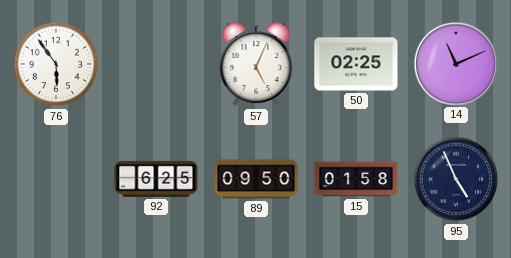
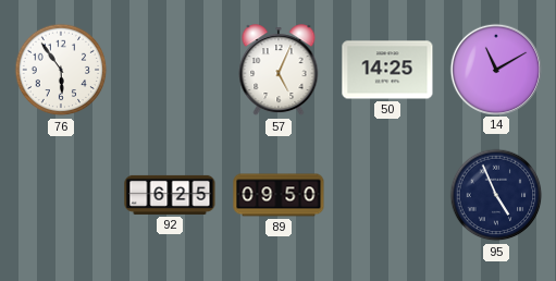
50: 02:25 -> 14:25
14: 11:11 -> 11:10
15: 01:58 -> none
